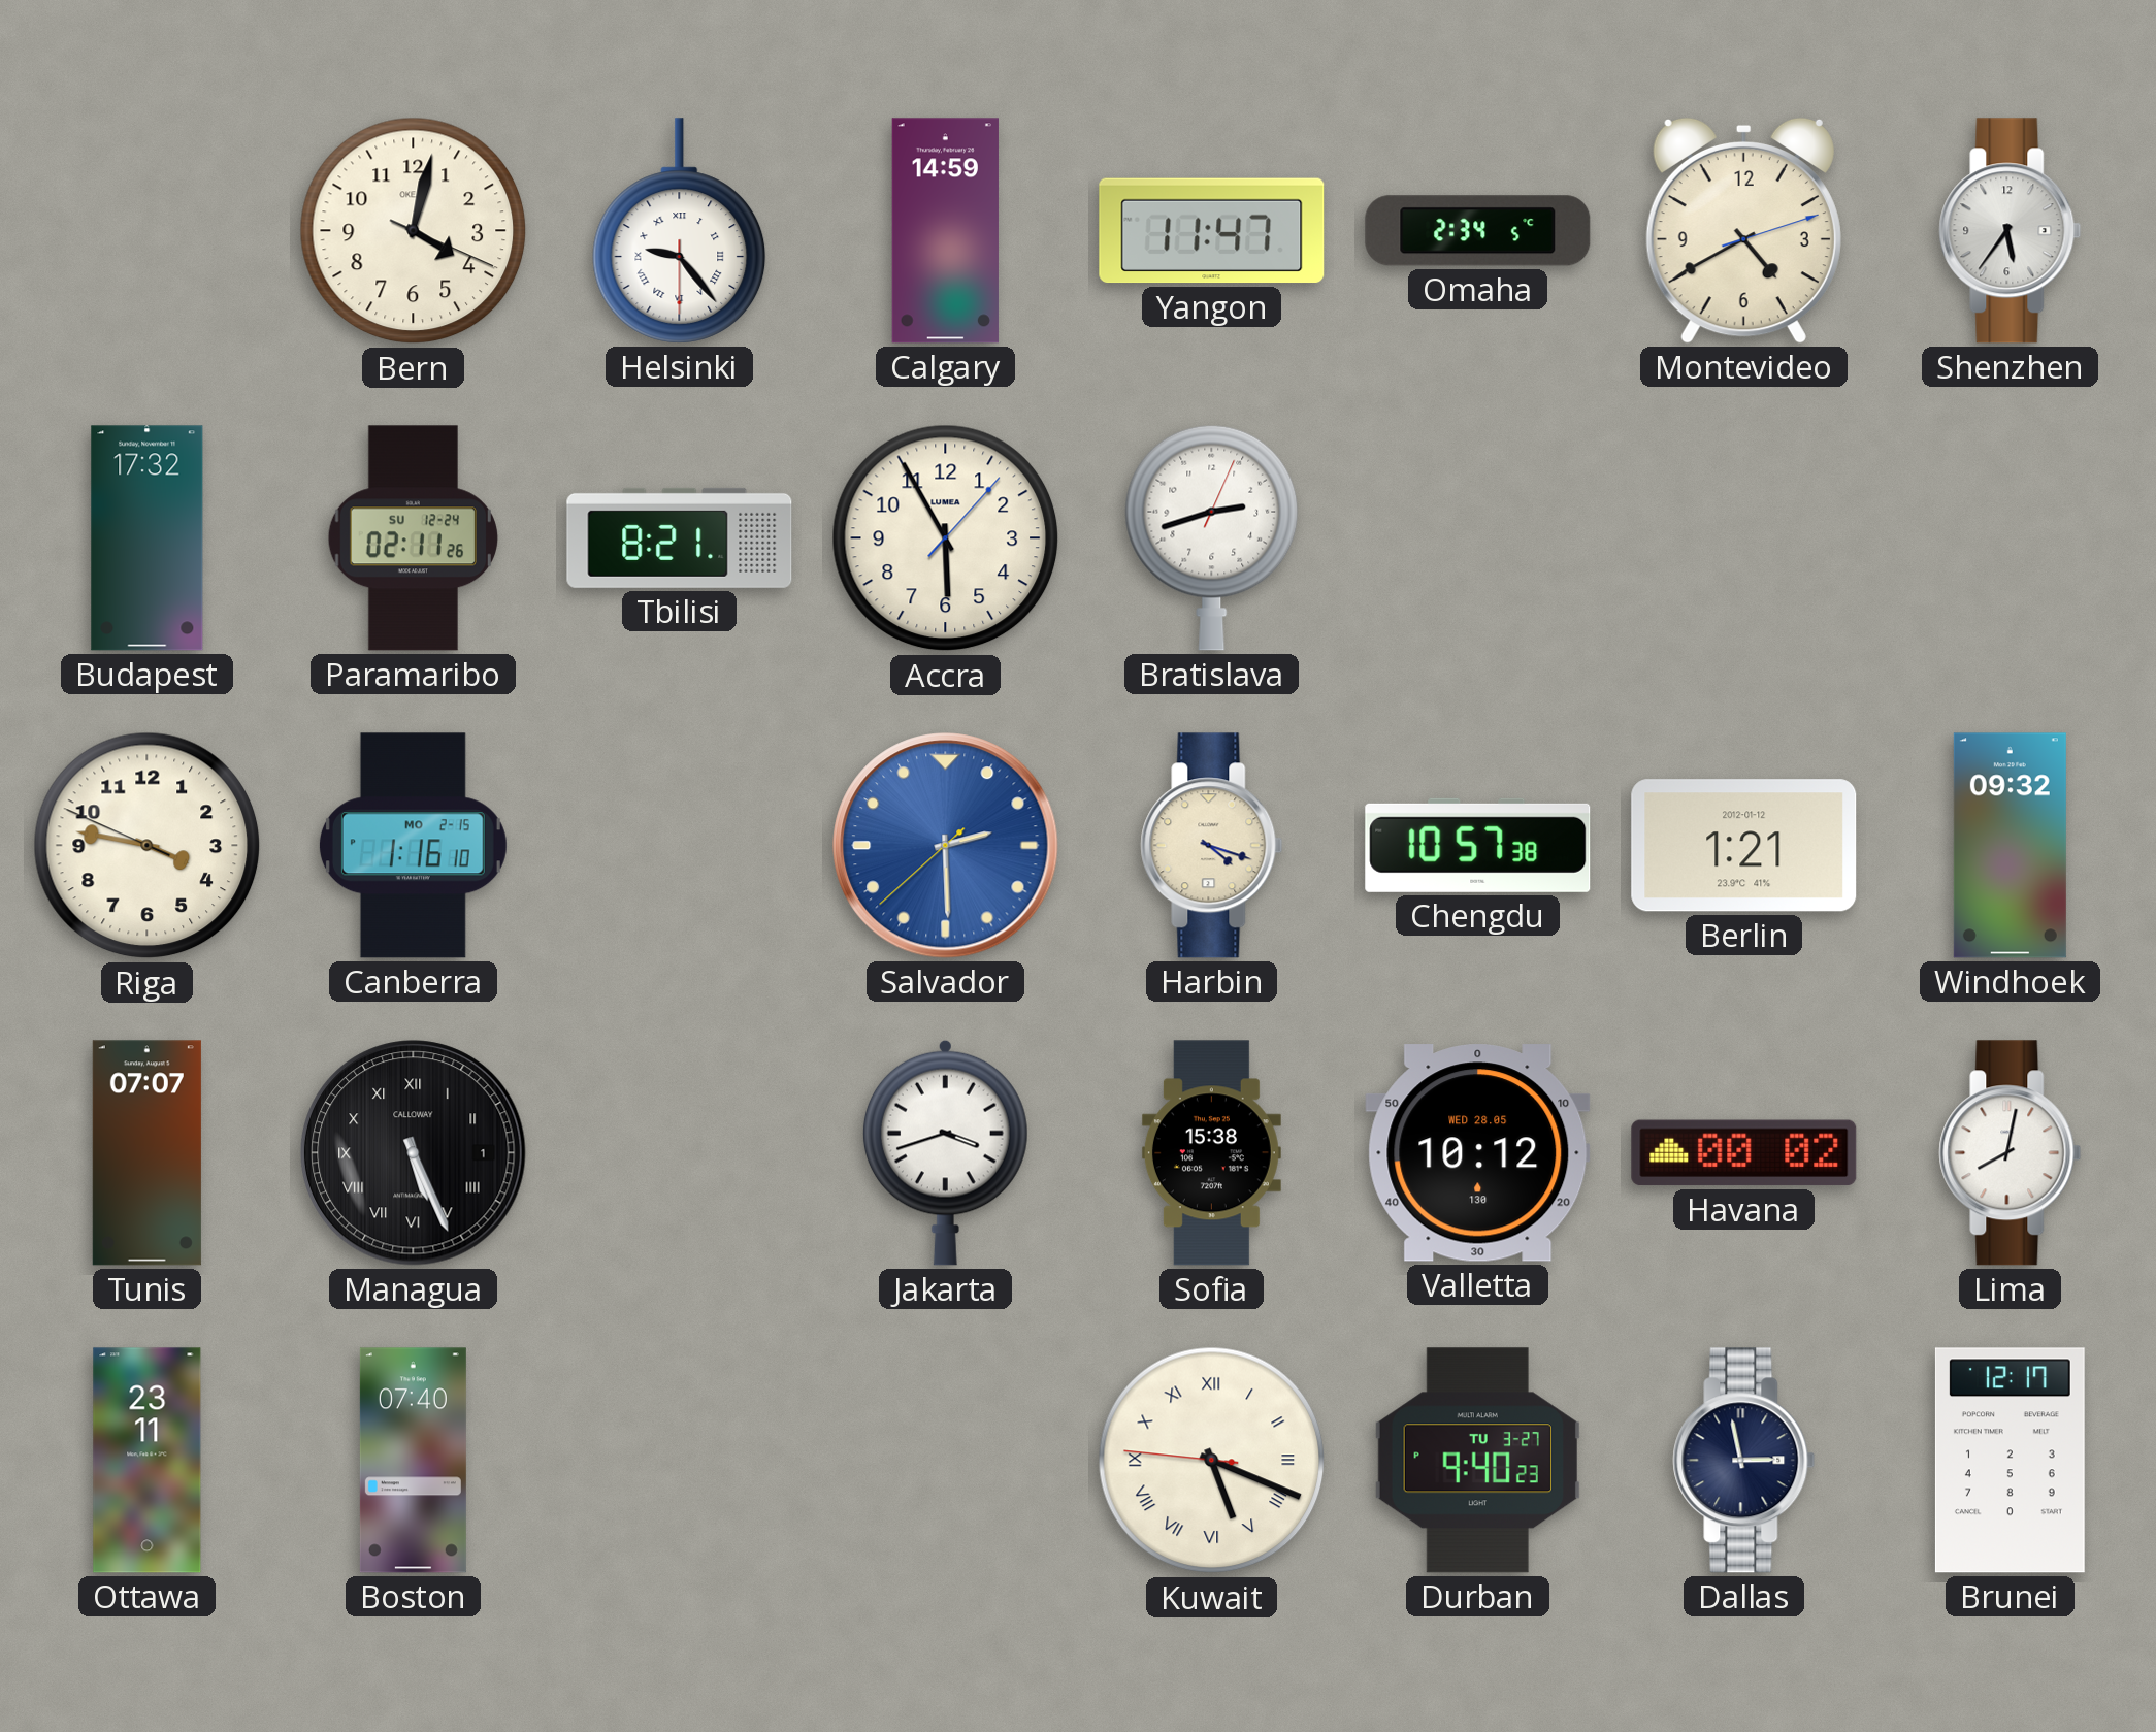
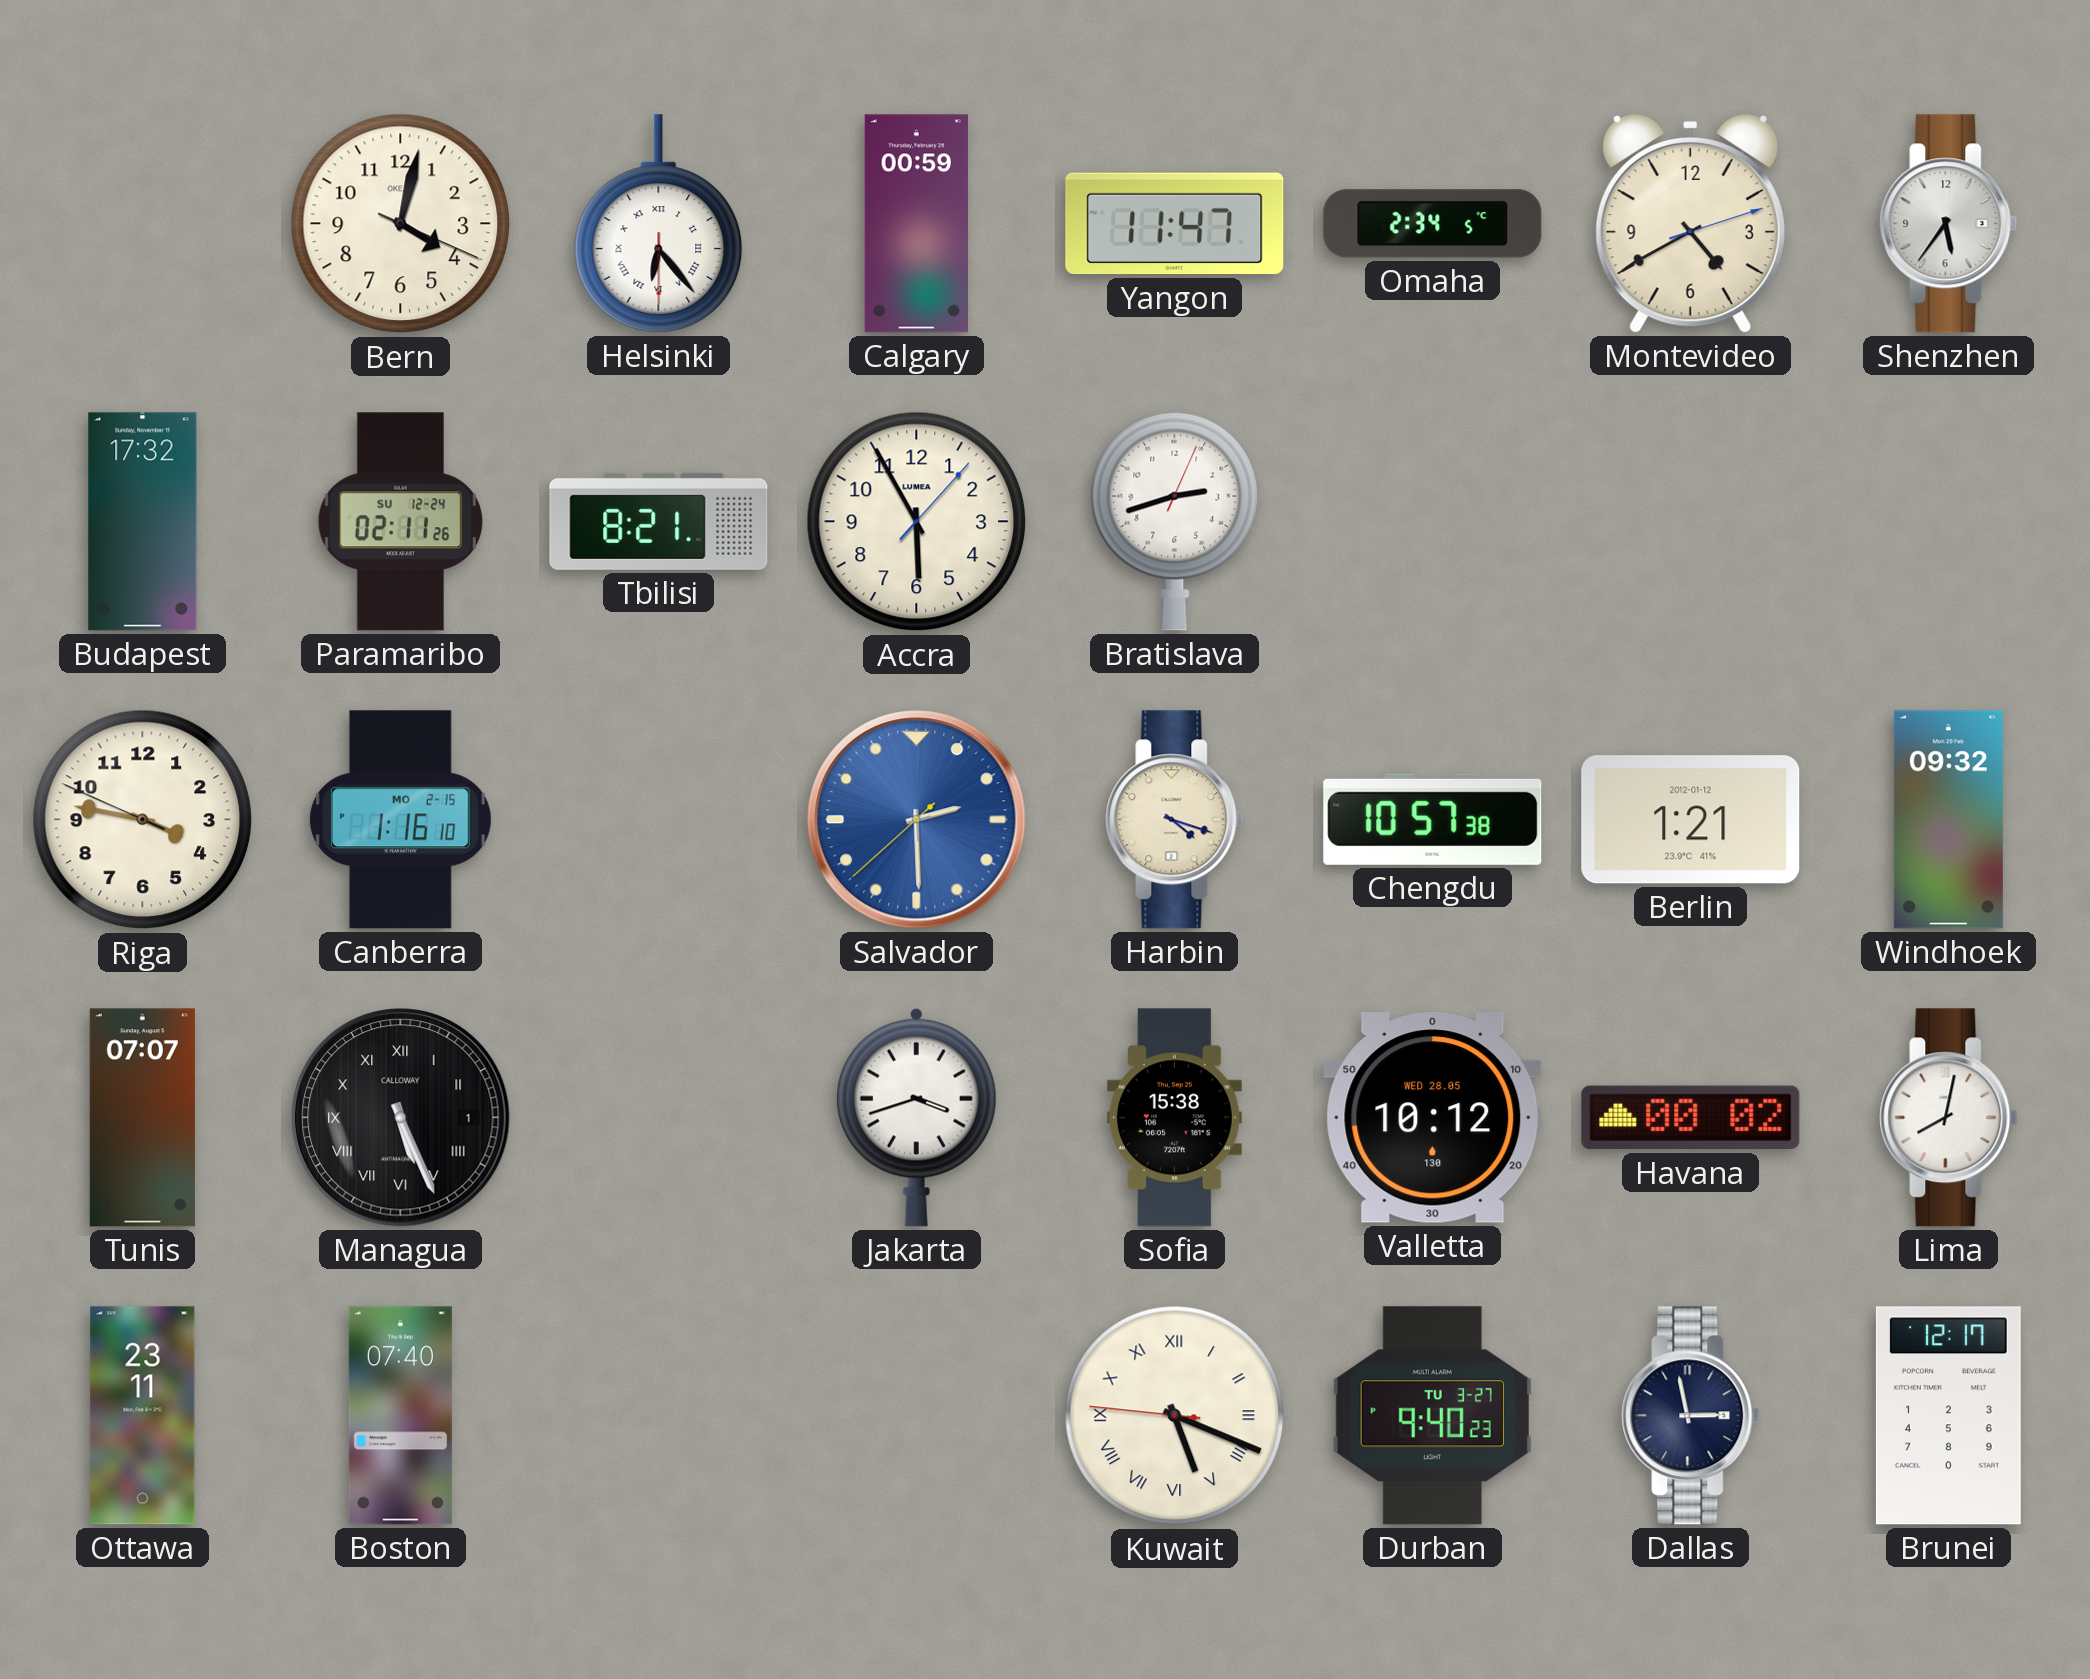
Helsinki: 9:23 -> 6:23
Calgary: 14:59 -> 00:59
